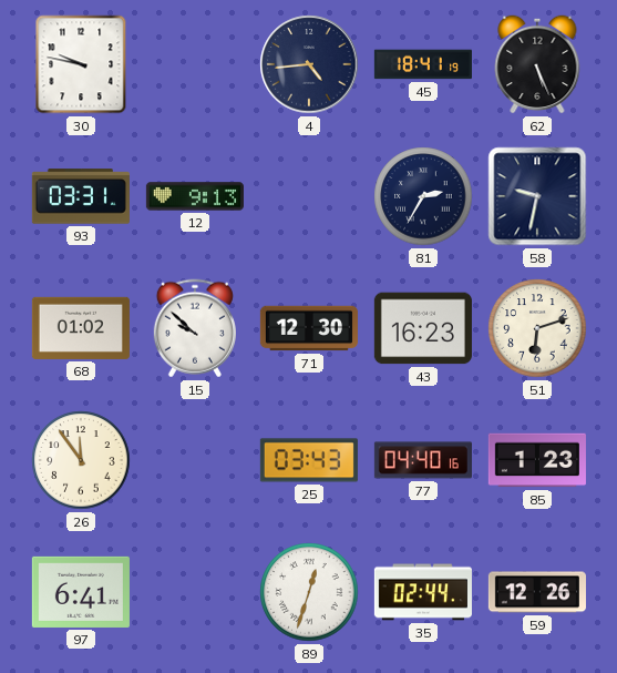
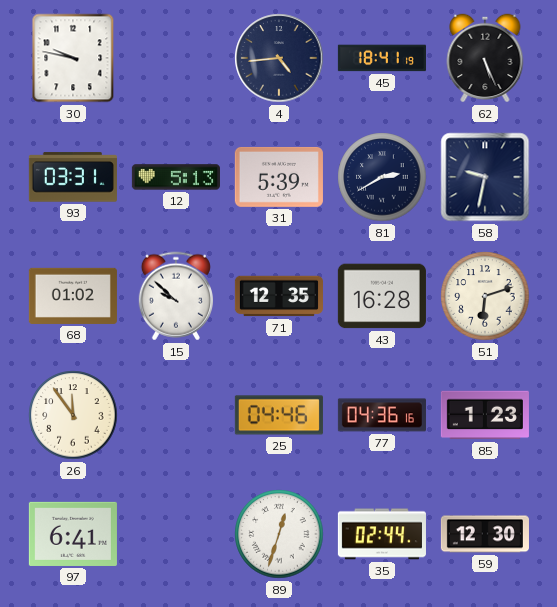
12: 9:13 -> 5:13
31: none -> 5:39
81: 2:35 -> 2:40
71: 12:30 -> 12:35
43: 16:23 -> 16:28
25: 03:43 -> 04:46
77: 04:40 -> 04:36
59: 12:26 -> 12:30
